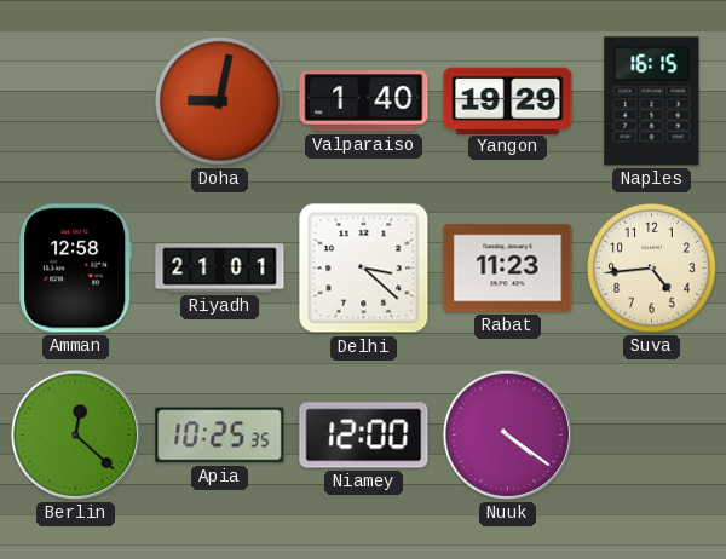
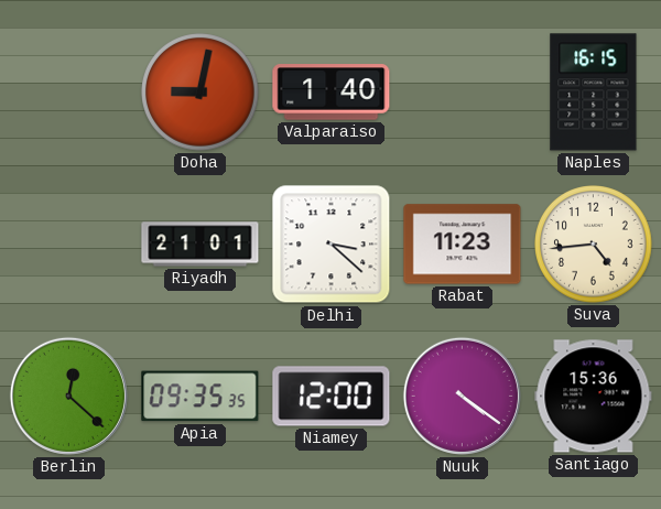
Yangon: 19:29 -> none
Amman: 12:58 -> none
Apia: 10:25 -> 09:35
Santiago: none -> 15:36
